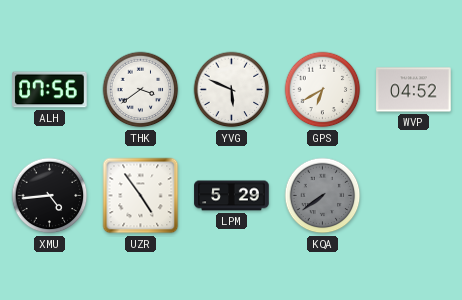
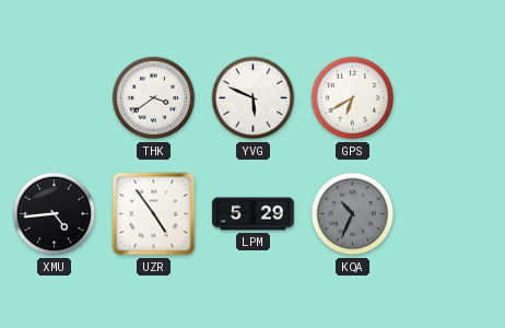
ALH: 07:56 -> none
WVP: 04:52 -> none
KQA: 7:39 -> 10:34
